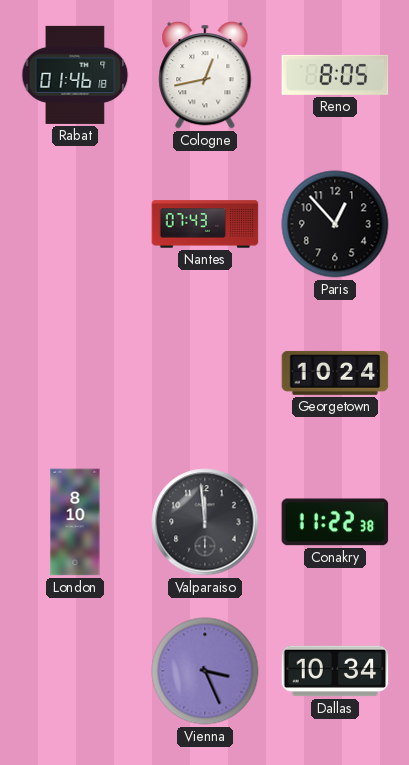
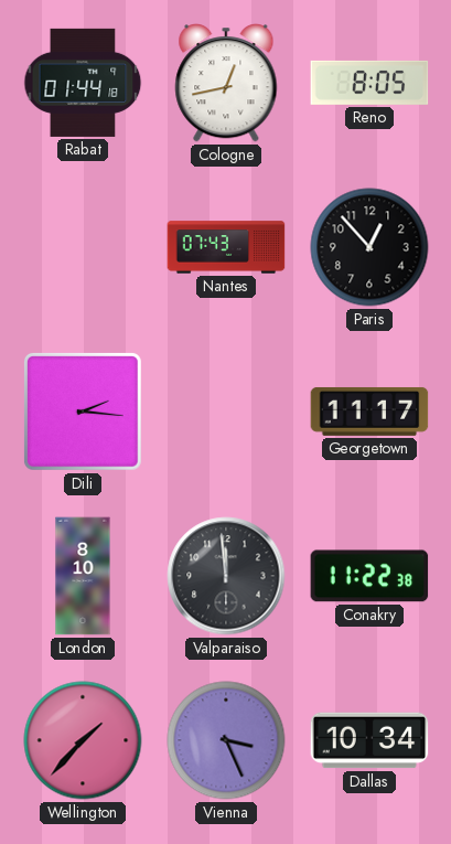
Rabat: 01:46 -> 01:44
Dili: none -> 2:16
Georgetown: 10:24 -> 11:17
Wellington: none -> 1:37
